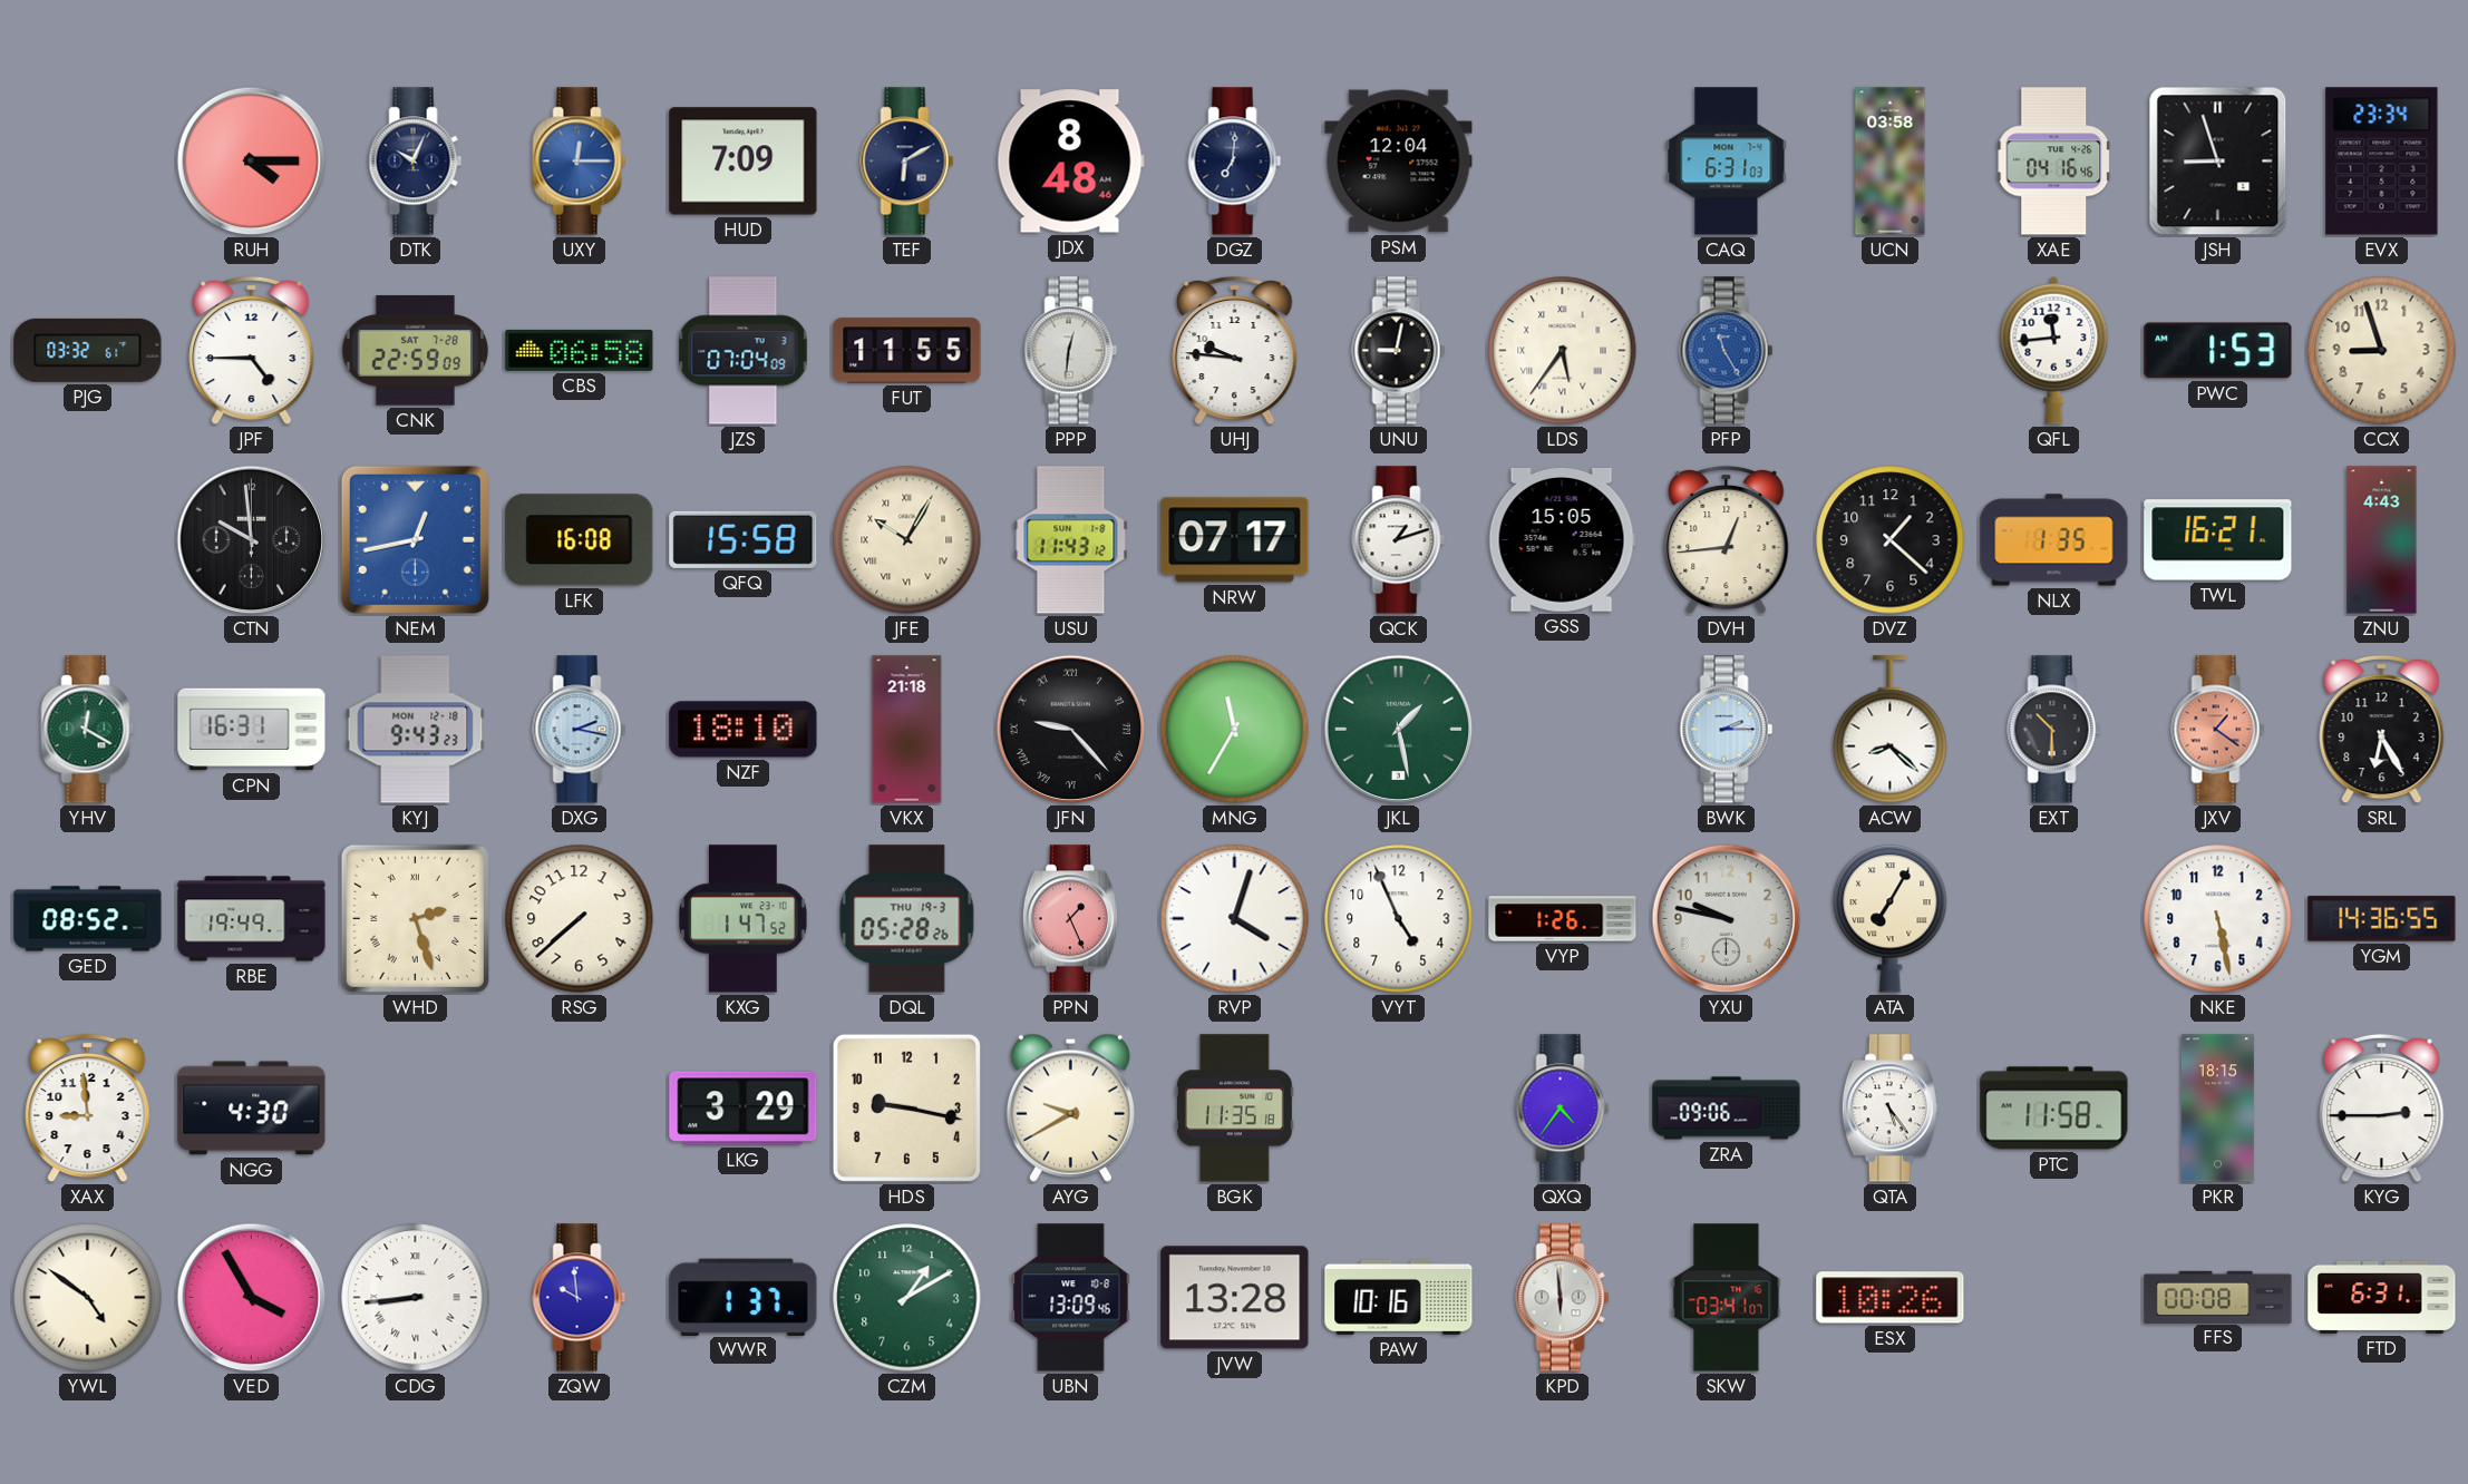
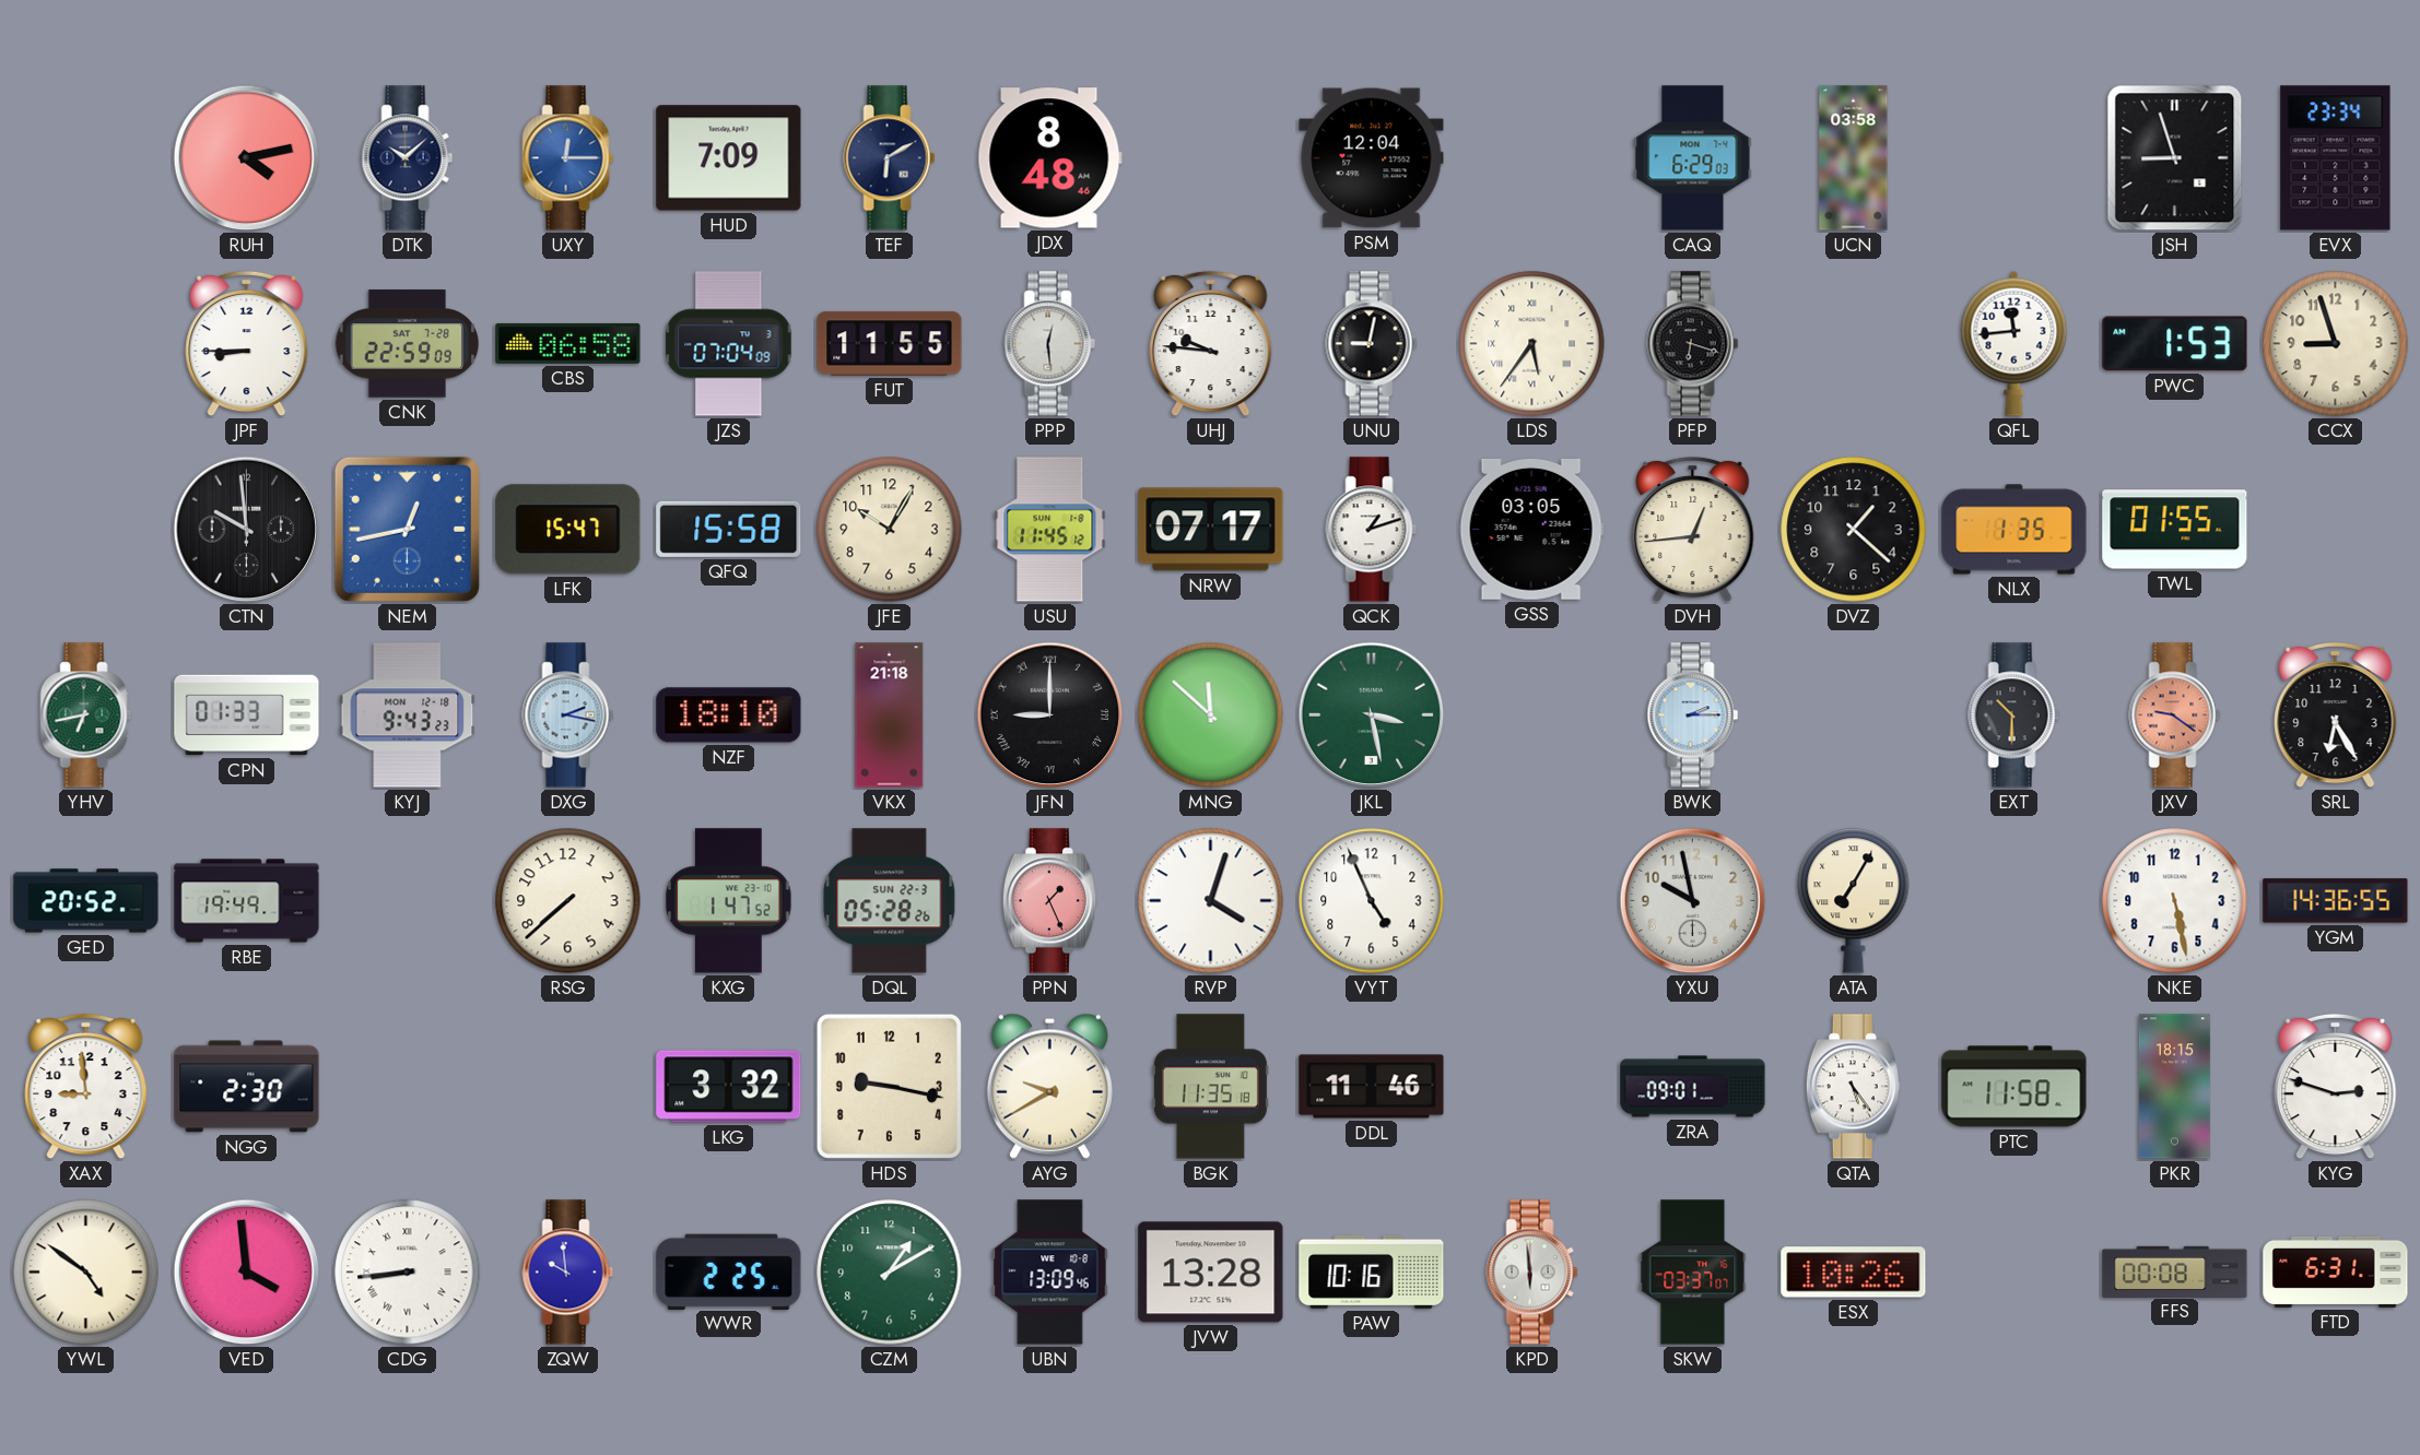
RUH: 4:15 -> 4:13
DTK: 10:04 -> 10:08
DGZ: 7:01 -> none
CAQ: 6:31 -> 6:29
XAE: 04:16 -> none
PJG: 03:32 -> none
JPF: 4:45 -> 8:45
PPP: 12:31 -> 12:29
PFP: 11:25 -> 6:18
PFP dial: blue -> black
LFK: 16:08 -> 15:47
JFE numerals: Roman -> Arabic
USU: 11:43 -> 11:45
GSS: 15:05 -> 03:05
TWL: 16:21 -> 01:55
ZNU: 4:43 -> none
YHV: 12:20 -> 6:43
CPN: 16:31 -> 01:33
JFN: 9:23 -> 9:00
MNG: 11:35 -> 11:52
JKL: 1:28 -> 3:28
ACW: 8:22 -> none
JXV: 1:21 -> 9:21
GED: 08:52 -> 20:52
WHD: 2:27 -> none
DQL date: THU 19-3 -> SUN 22-3
VYP: 1:26 -> none
YXU: 9:47 -> 9:58
NGG: 4:30 -> 2:30
LKG: 3:29 -> 3:32
DDL: none -> 11:46
QXQ: 4:36 -> none
ZRA: 09:06 -> 09:01
KYG: 2:45 -> 2:48
VED: 3:55 -> 3:59
WWR: 1:37 -> 2:25
SKW: 03:41 -> 03:37
